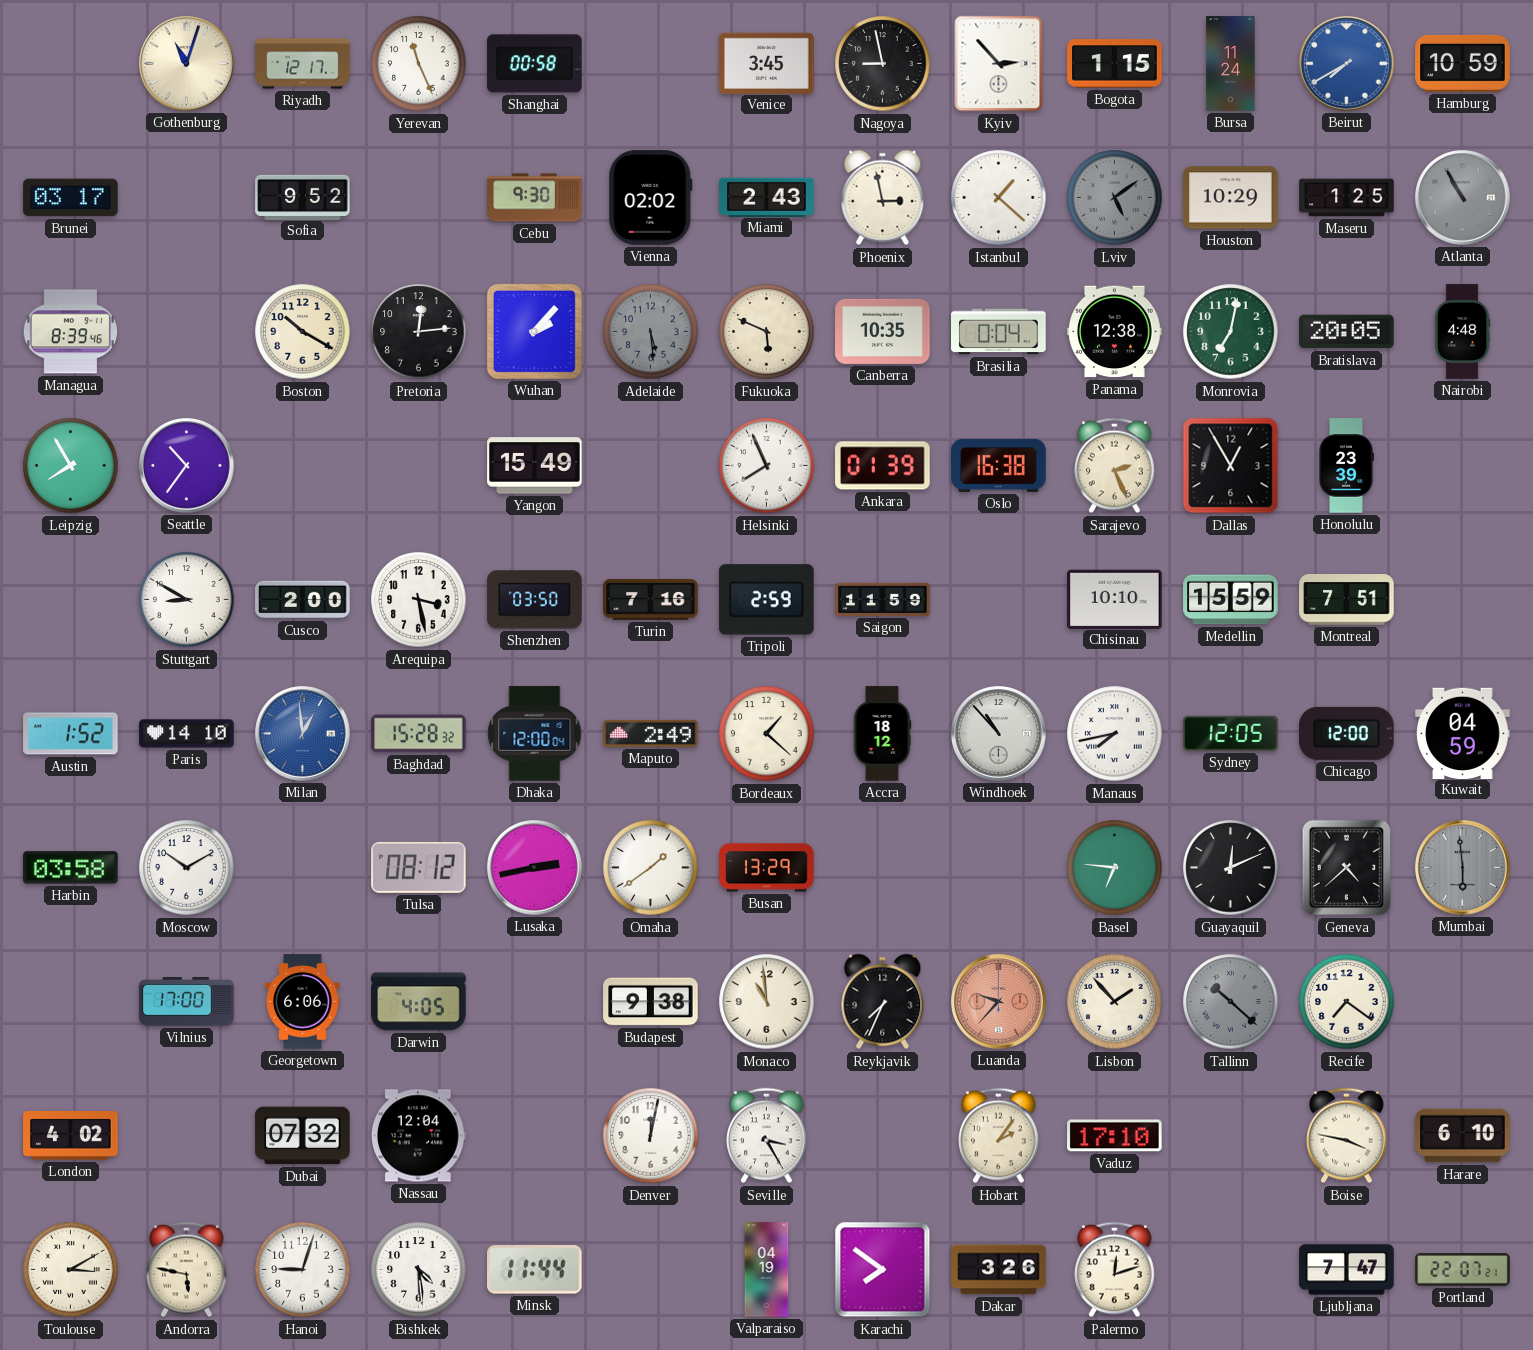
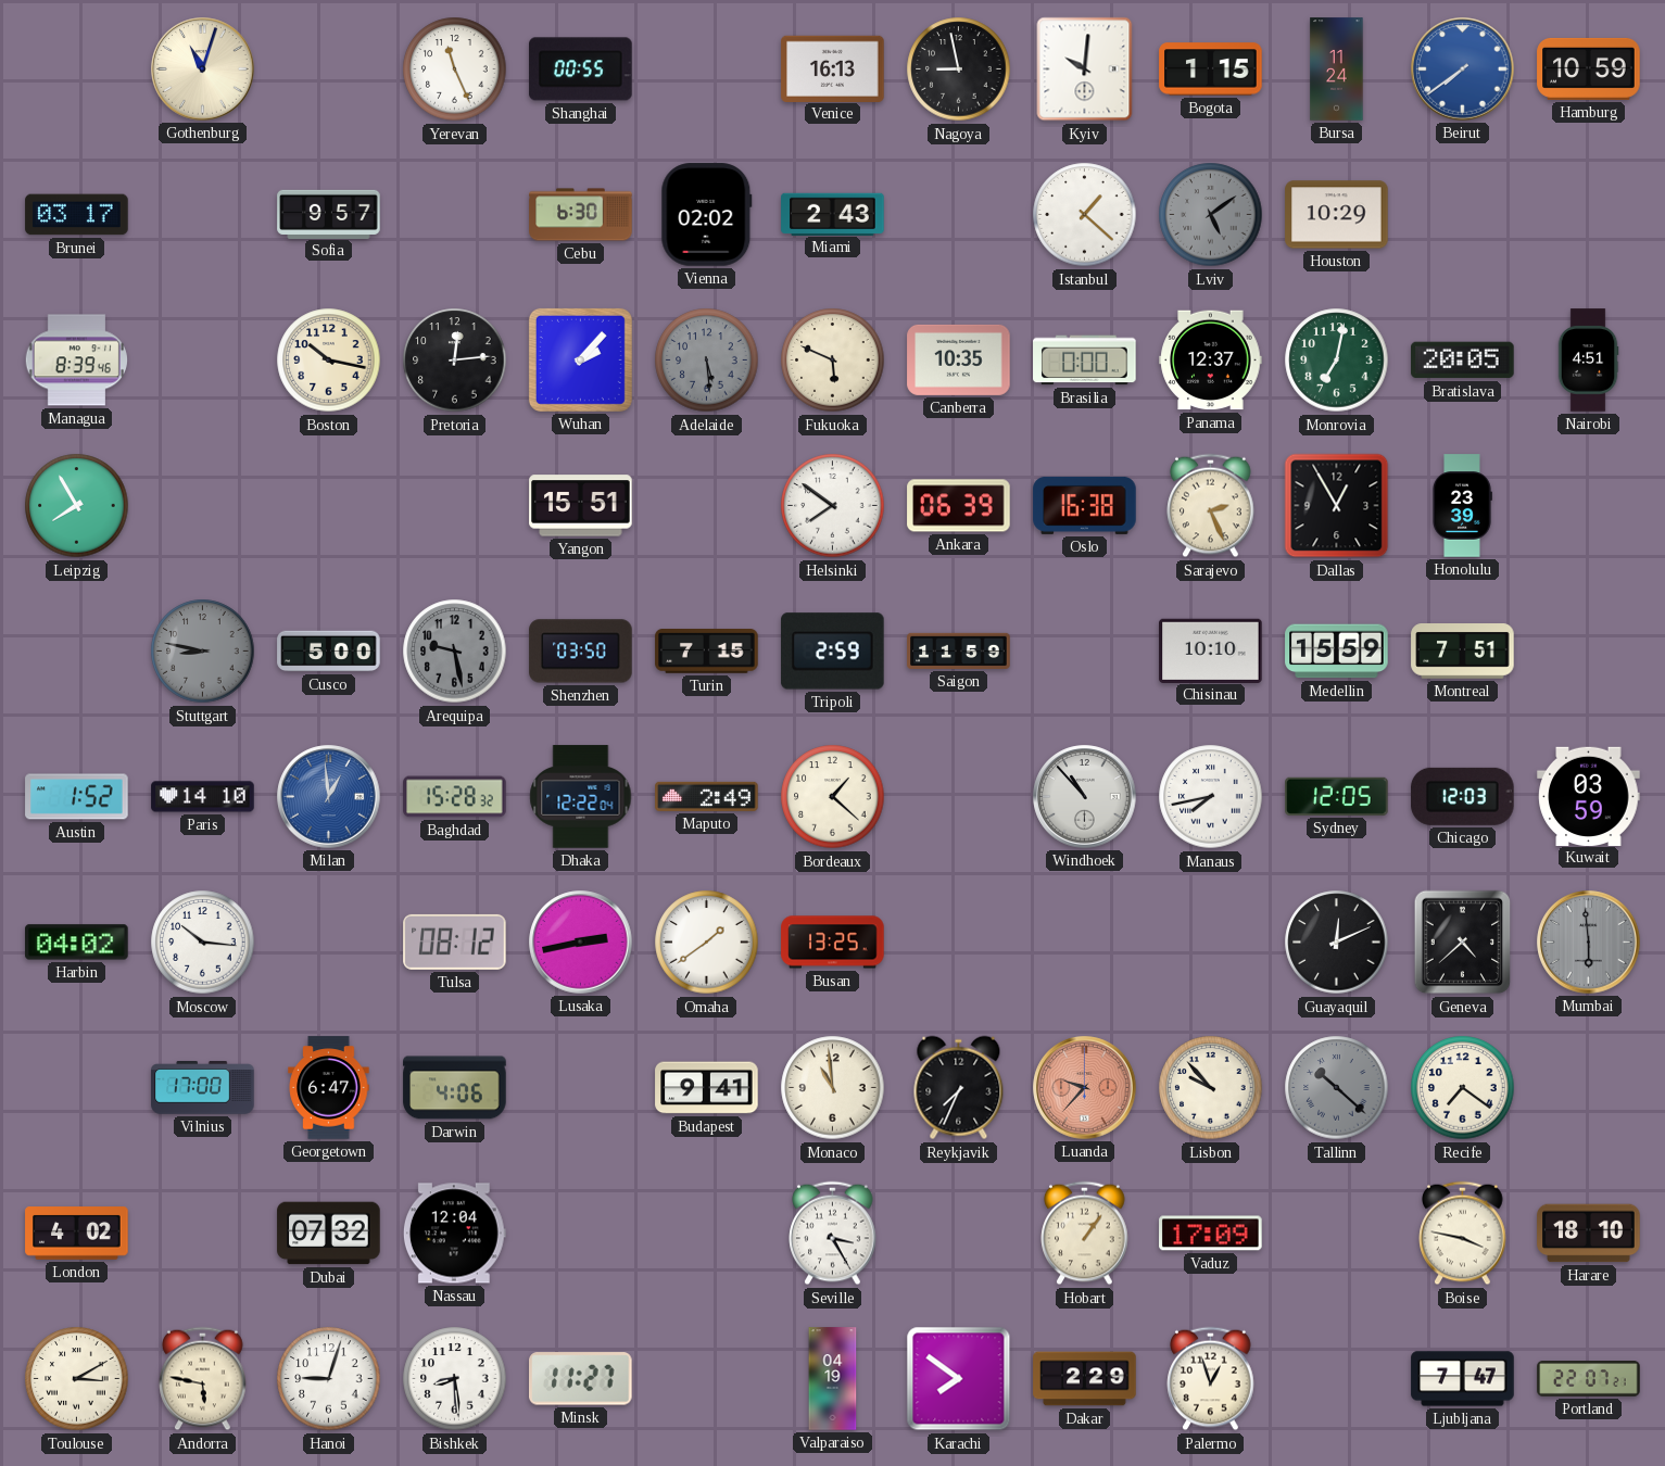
Riyadh: 12:17 -> none
Shanghai: 00:58 -> 00:55
Venice: 3:45 -> 16:13
Kyiv: 2:53 -> 10:01
Beirut: 7:40 -> 7:39
Sofia: 9:52 -> 9:57
Cebu: 9:30 -> 6:30
Phoenix: 2:58 -> none
Maseru: 1:25 -> none
Atlanta: 10:55 -> none
Boston: 10:20 -> 10:17
Brasilia: 0:04 -> 0:00
Panama: 12:38 -> 12:37
Nairobi: 4:48 -> 4:51
Seattle: 10:36 -> none
Yangon: 15:49 -> 15:51
Helsinki: 7:56 -> 7:51
Ankara: 01:39 -> 06:39
Stuttgart: 8:50 -> 8:47
Stuttgart dial: white -> grey
Cusco: 2:00 -> 5:00
Arequipa: 3:28 -> 9:28
Arequipa dial: white -> grey
Turin: 7:16 -> 7:15
Dhaka: 12:00 -> 12:22
Accra: 18:12 -> none
Chicago: 12:00 -> 12:03
Kuwait: 04:59 -> 03:59
Harbin: 03:58 -> 04:02
Moscow: 10:10 -> 10:16
Busan: 13:29 -> 13:25
Basel: 6:46 -> none
Georgetown: 6:06 -> 6:47
Darwin: 4:05 -> 4:06
Budapest: 9:38 -> 9:41
Lisbon: 1:53 -> 9:53
Denver: 12:02 -> none
Hobart: 2:06 -> 1:06
Vaduz: 17:10 -> 17:09
Harare: 6:10 -> 18:10
Bishkek: 4:29 -> 8:29
Minsk: 11:44 -> 11:27
Dakar: 3:26 -> 2:29
Palermo: 12:12 -> 12:57
